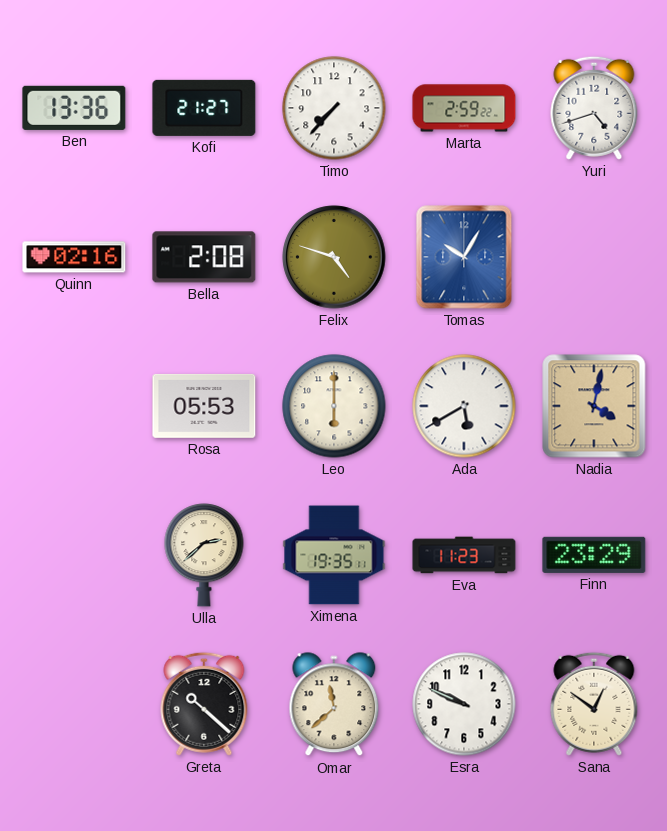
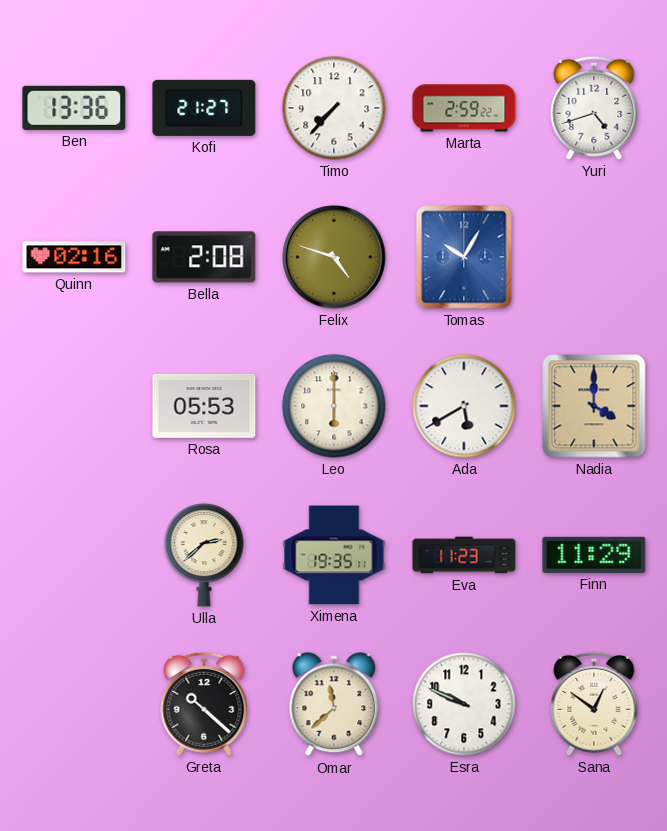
Nadia: 4:02 -> 4:00
Finn: 23:29 -> 11:29
